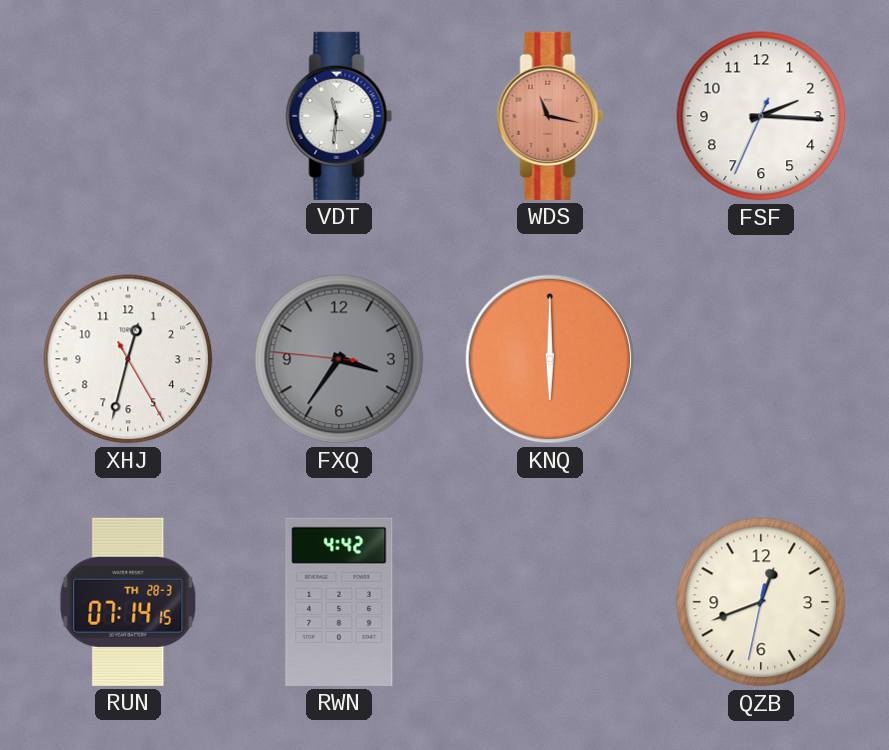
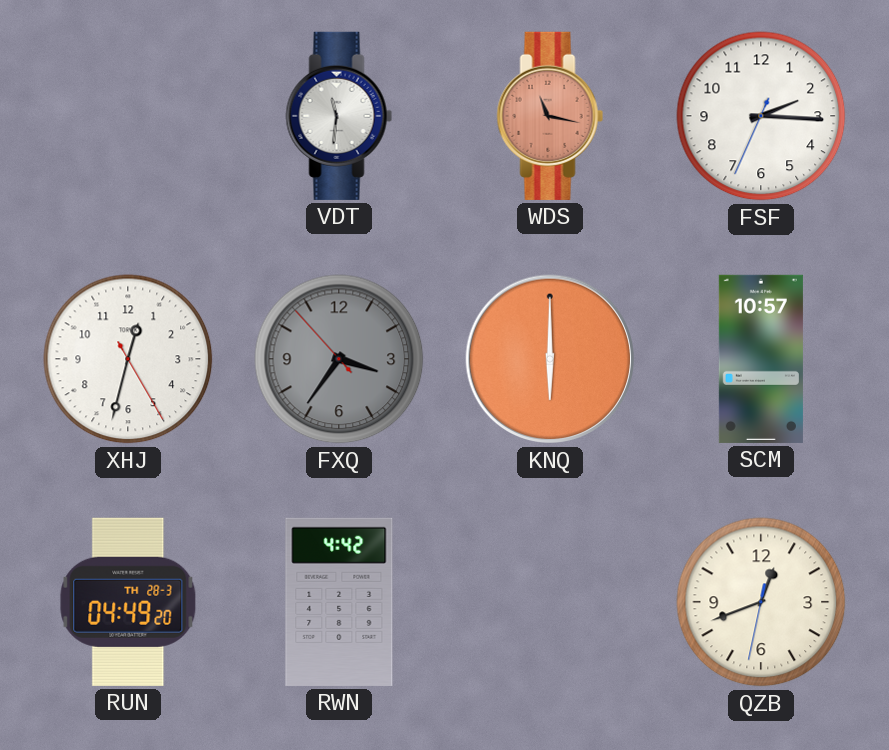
FXQ: 3:35:46 -> 3:35:53
SCM: none -> 10:57
RUN: 07:14 -> 04:49
